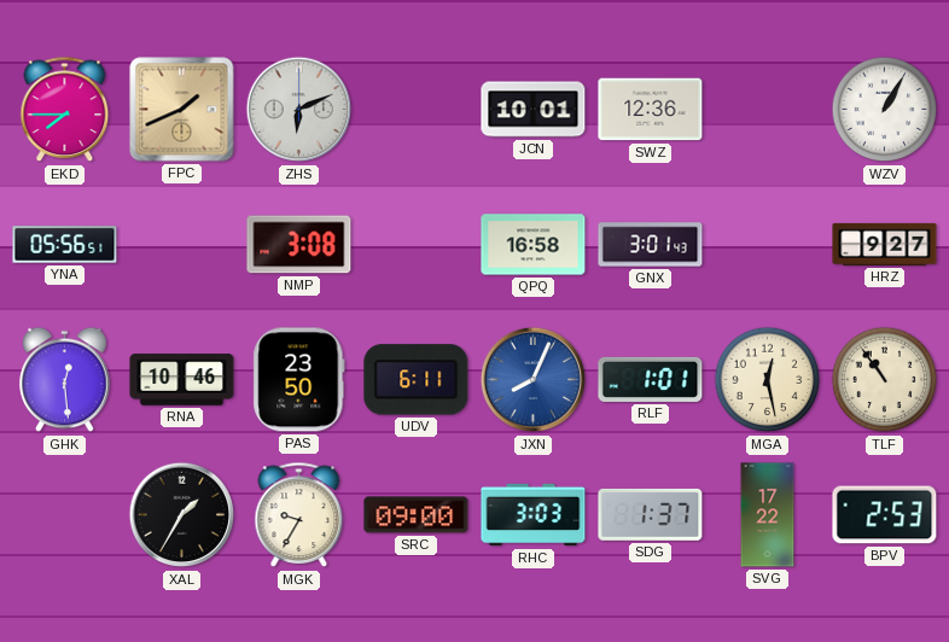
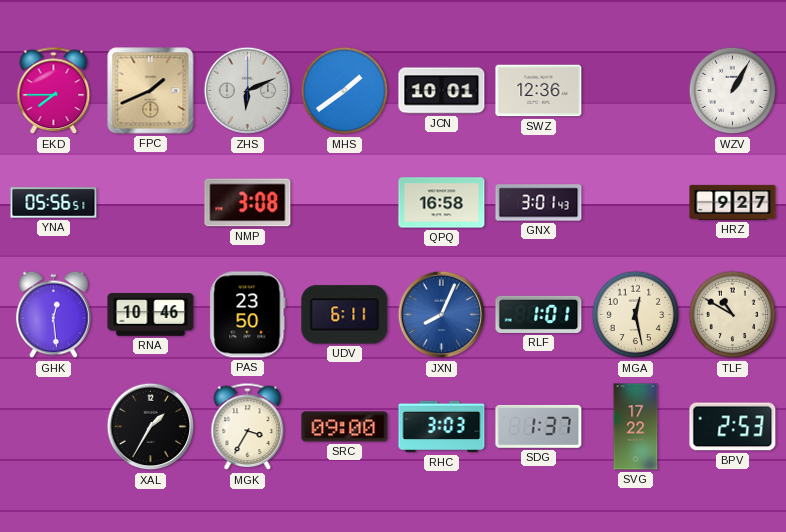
MHS: none -> 1:39
TLF: 10:54 -> 10:50
MGK: 9:35 -> 3:35
